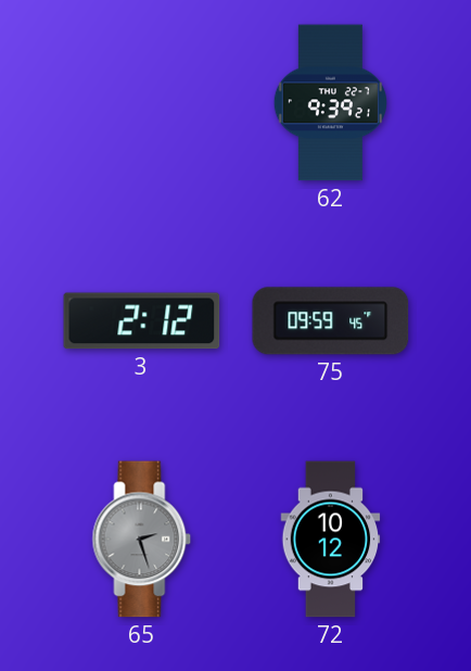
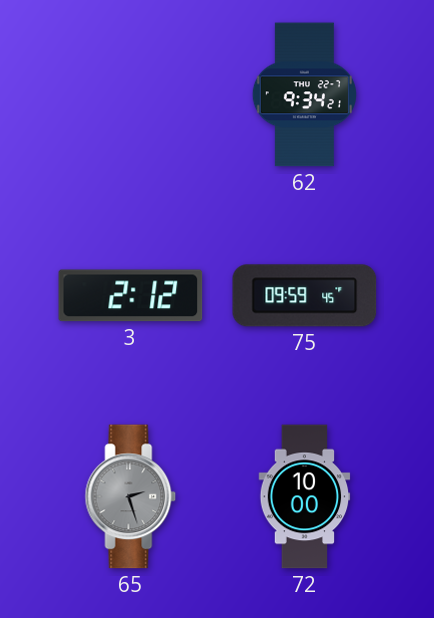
62: 9:39 -> 9:34
72: 10:12 -> 10:00
